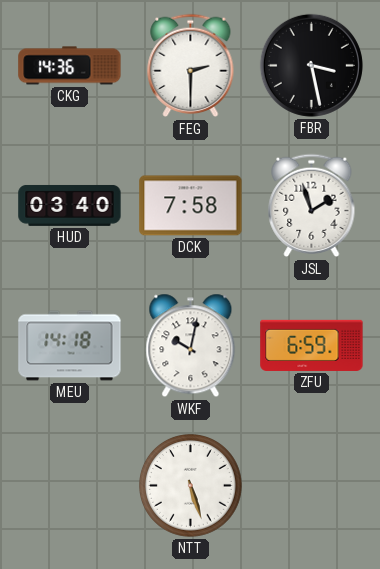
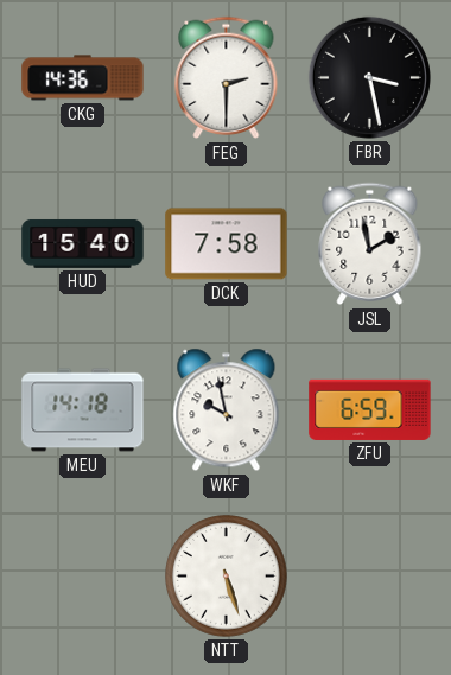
HUD: 03:40 -> 15:40
JSL: 1:57 -> 1:58
WKF: 10:02 -> 9:58
